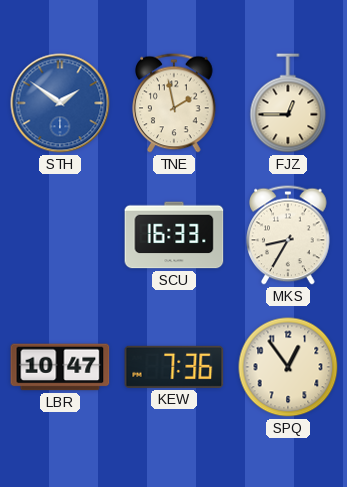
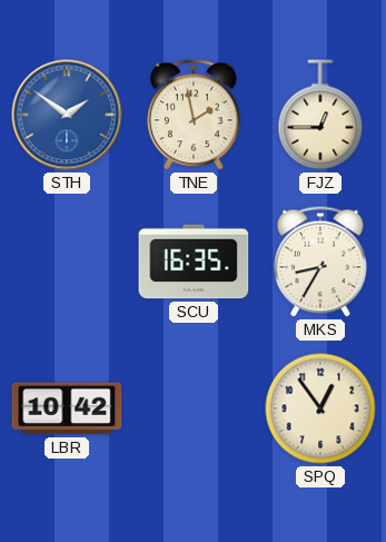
SCU: 16:33 -> 16:35
LBR: 10:47 -> 10:42
KEW: 7:36 -> none
